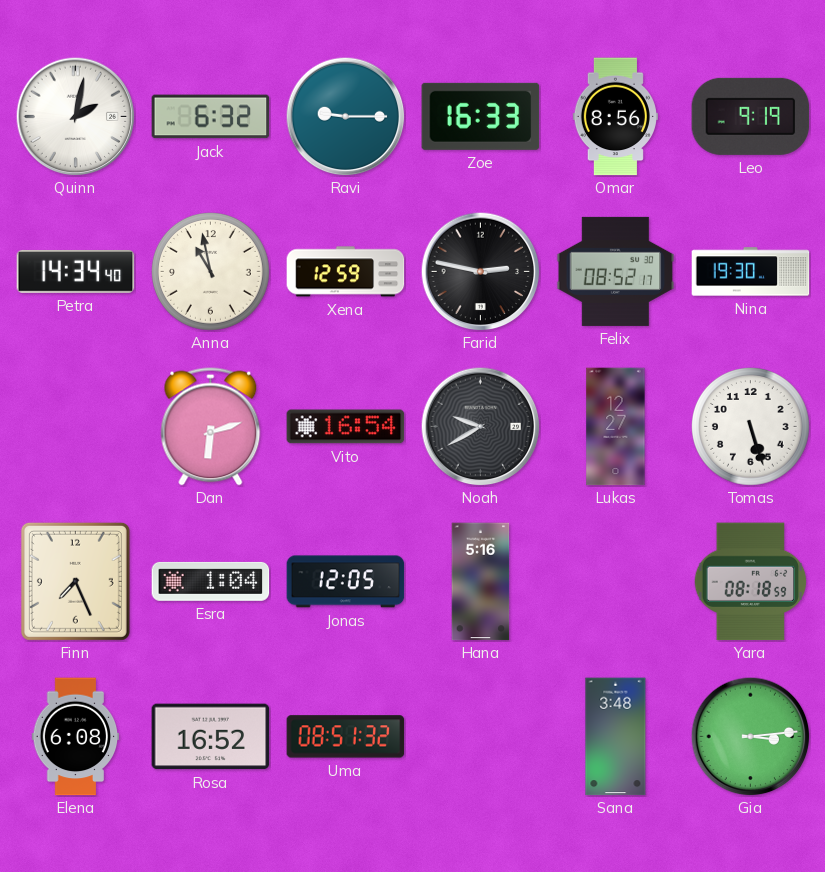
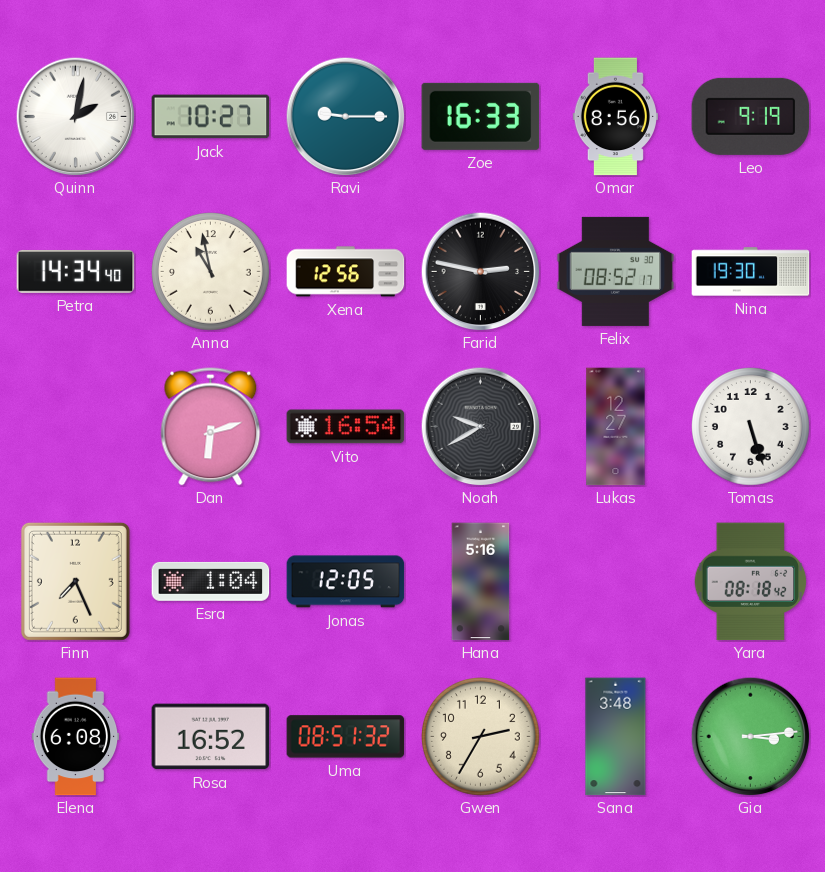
Jack: 6:32 -> 10:27
Xena: 12:59 -> 12:56
Yara: 08:18:59 -> 08:18:42
Gwen: none -> 2:35
